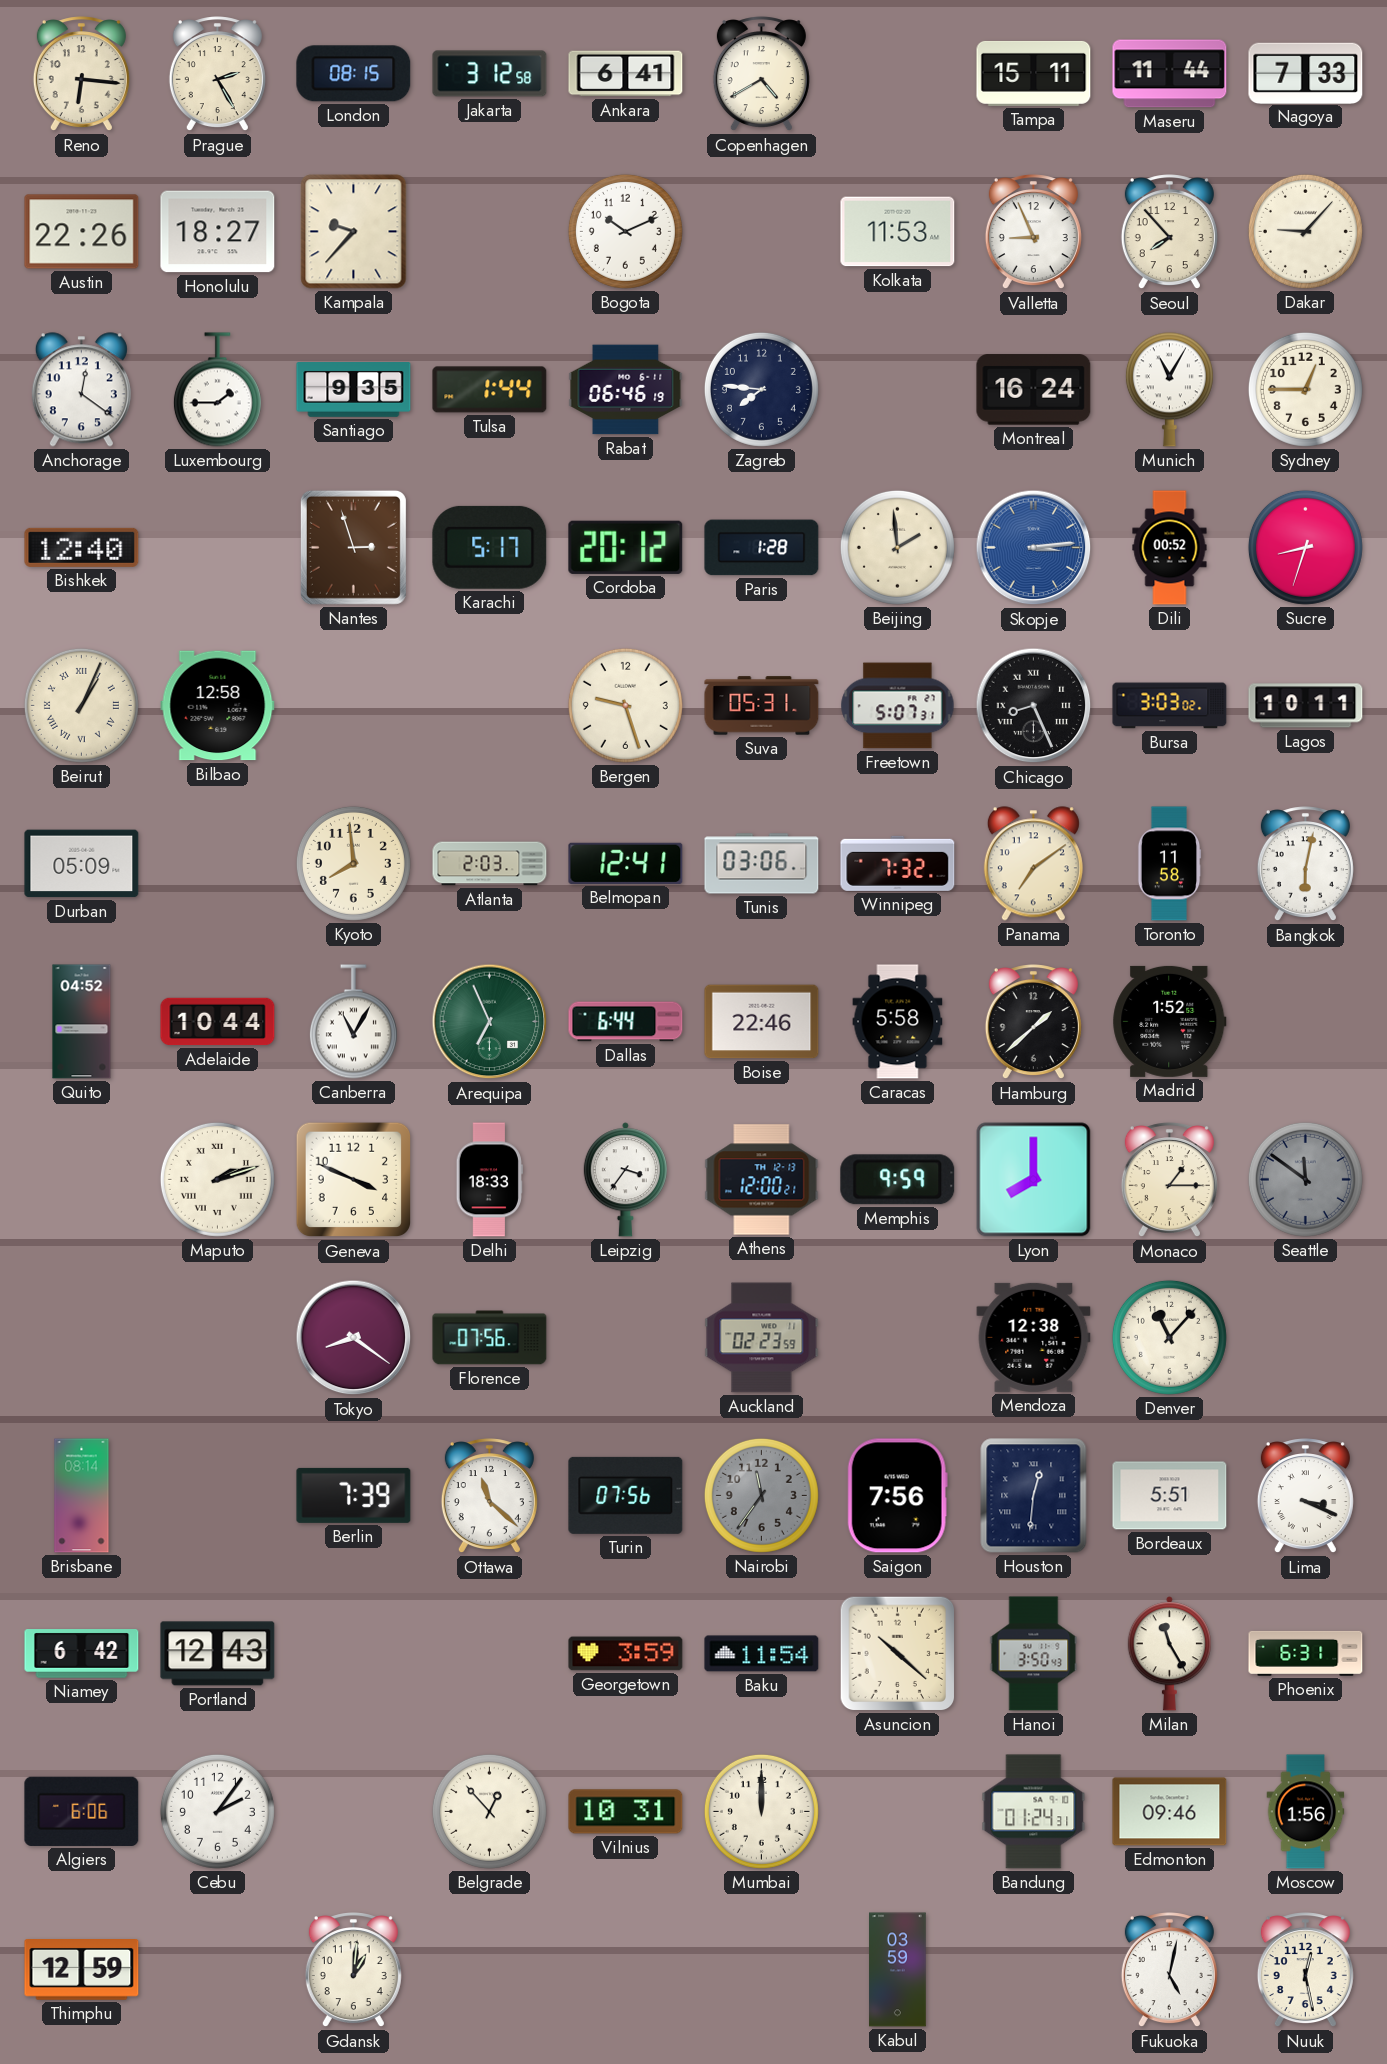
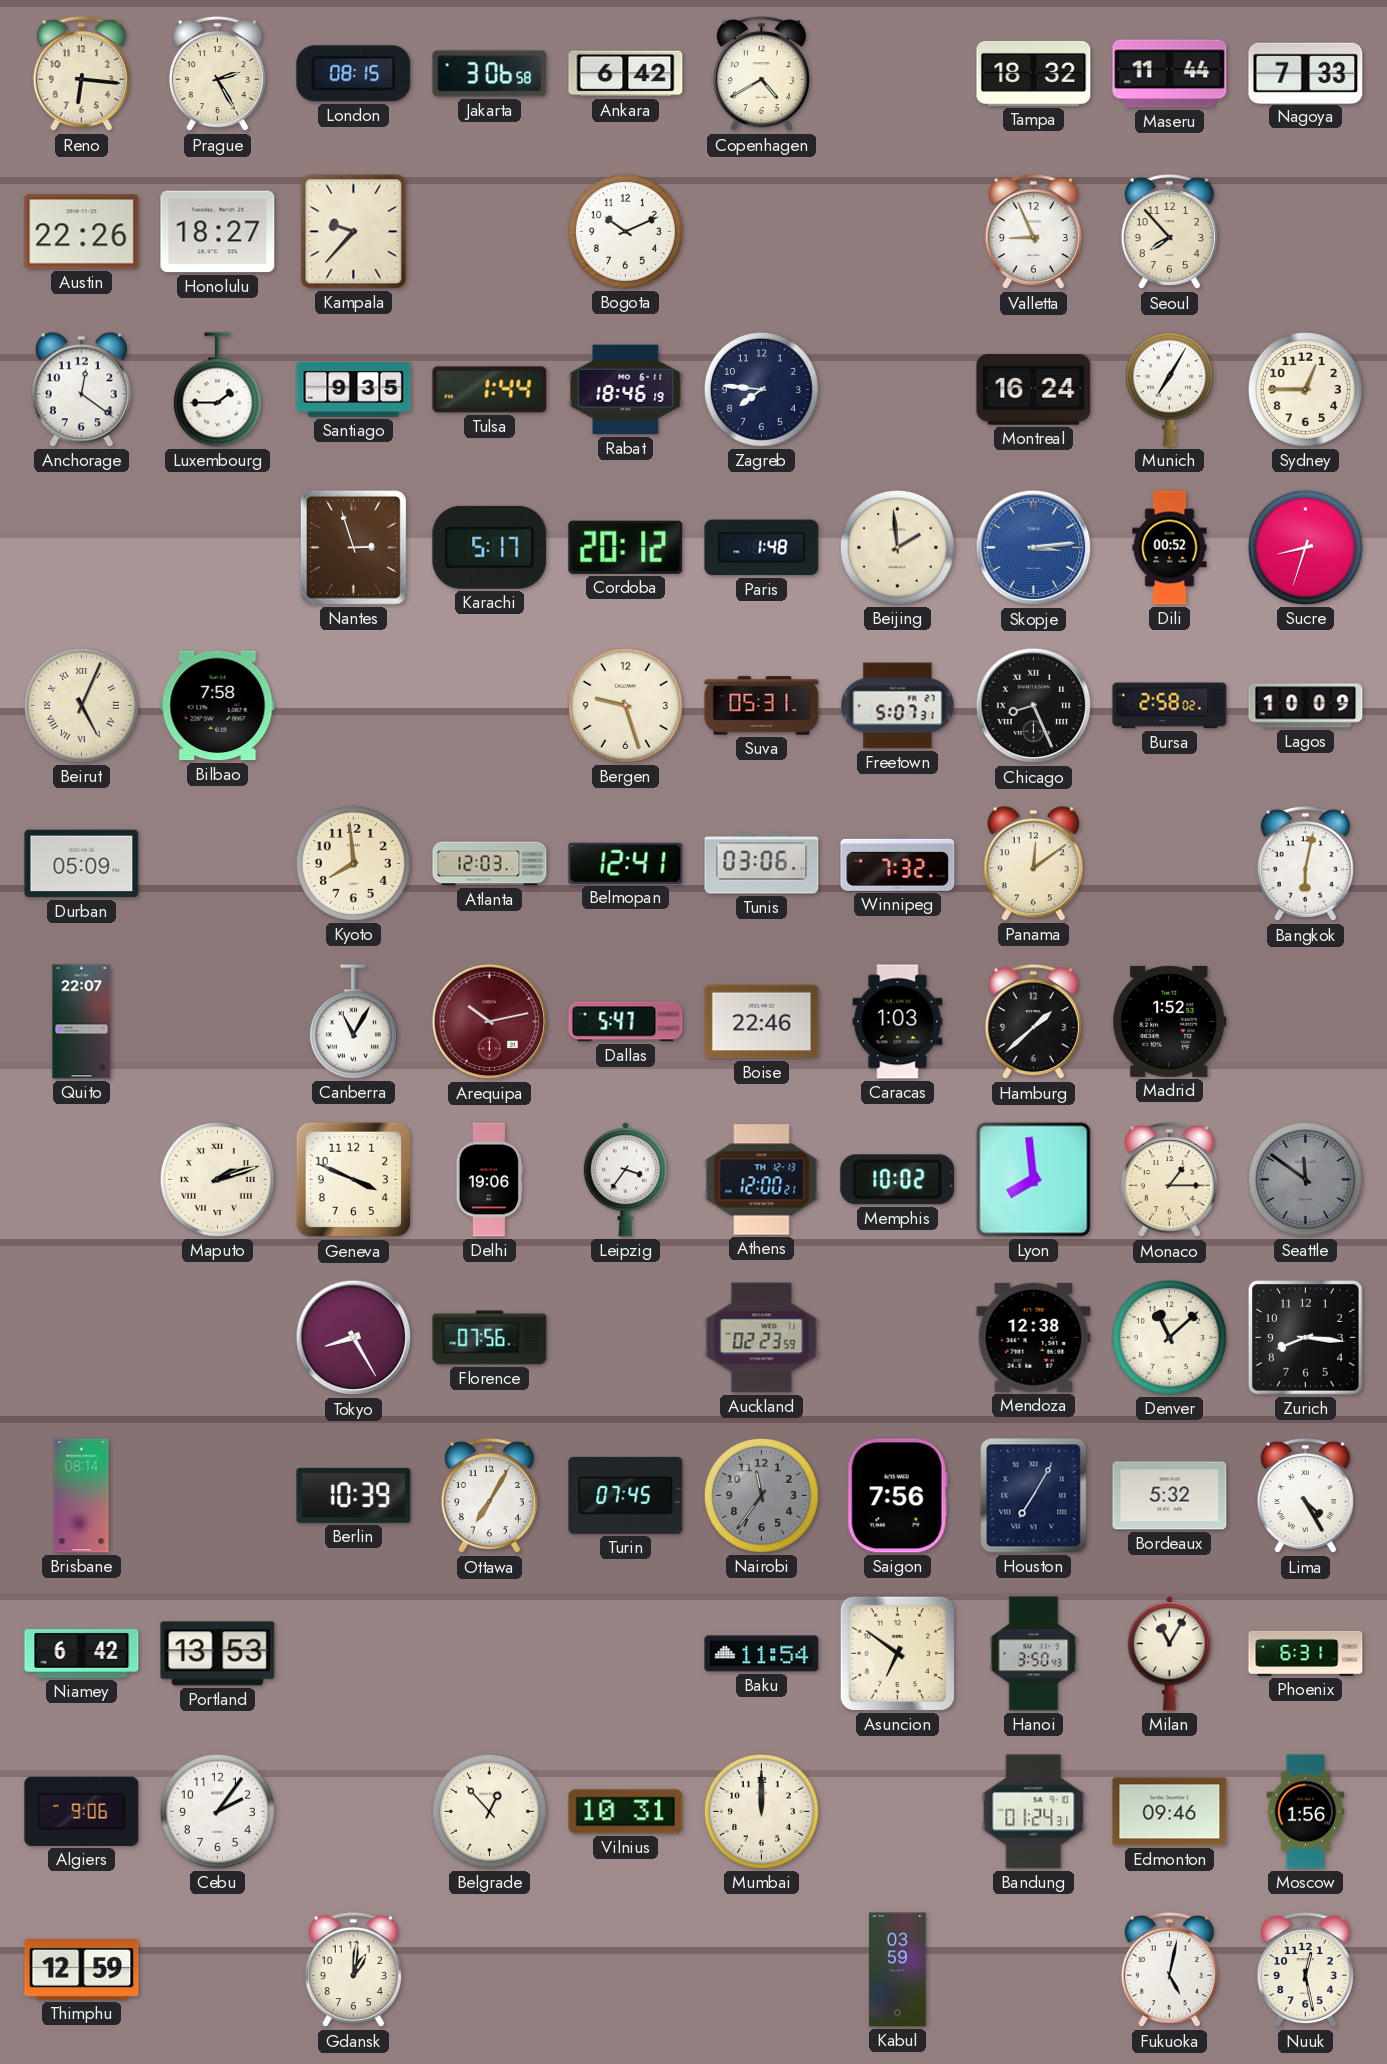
Jakarta: 3:12 -> 3:06
Ankara: 6:41 -> 6:42
Tampa: 15:11 -> 18:32
Kolkata: 11:53 -> none
Dakar: 9:07 -> none
Rabat: 06:46 -> 18:46
Munich: 11:05 -> 7:05
Bishkek: 12:40 -> none
Paris: 1:28 -> 1:48
Beirut: 1:04 -> 5:04
Bilbao: 12:58 -> 7:58
Bursa: 3:03 -> 2:58
Lagos: 10:11 -> 10:09
Atlanta: 2:03 -> 12:03
Panama: 7:09 -> 12:09
Toronto: 11:58 -> none
Quito: 04:52 -> 22:07
Adelaide: 10:44 -> none
Arequipa: 6:56 -> 10:13
Arequipa dial: green -> burgundy
Dallas: 6:44 -> 5:47
Caracas: 5:58 -> 1:03
Delhi: 18:33 -> 19:06
Memphis: 9:59 -> 10:02
Lyon: 8:00 -> 7:59
Tokyo: 8:21 -> 8:25
Denver: 11:07 -> 11:08
Zurich: none -> 8:16
Berlin: 7:39 -> 10:39
Ottawa: 11:22 -> 7:05
Turin: 07:56 -> 07:45
Houston: 12:31 -> 7:05
Bordeaux: 5:51 -> 5:32
Lima: 3:19 -> 4:25
Portland: 12:43 -> 13:53
Georgetown: 3:59 -> none
Asuncion: 10:22 -> 6:51
Milan: 11:25 -> 11:05
Algiers: 6:06 -> 9:06
